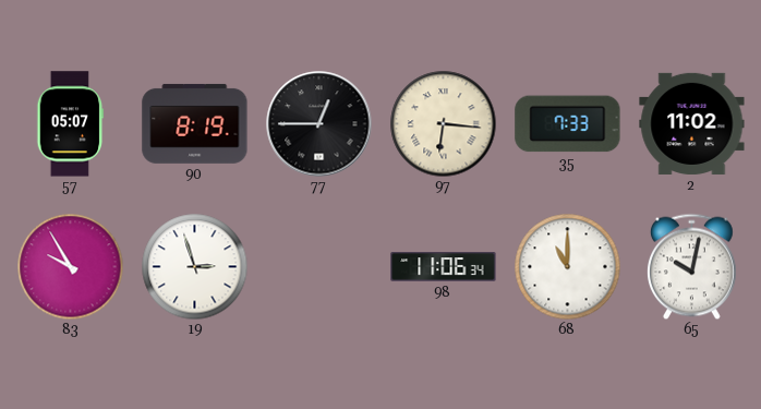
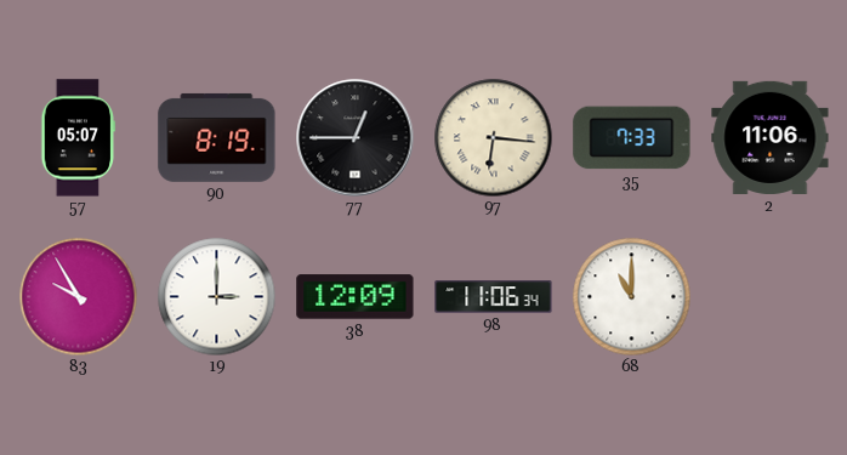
2: 11:02 -> 11:06
19: 2:57 -> 3:00
38: none -> 12:09
65: 10:02 -> none
